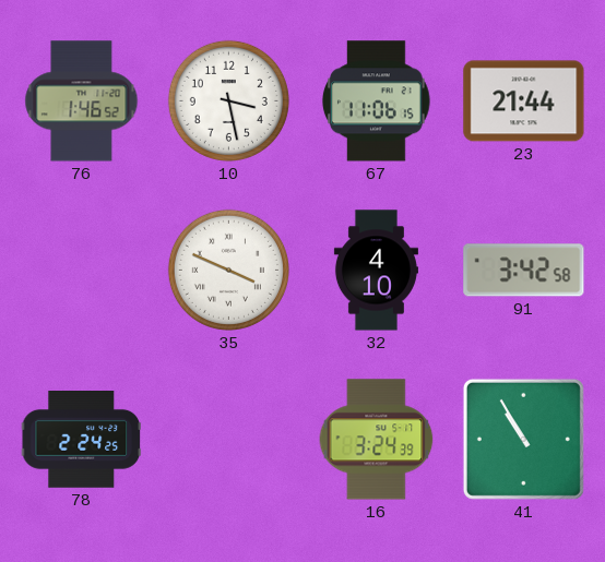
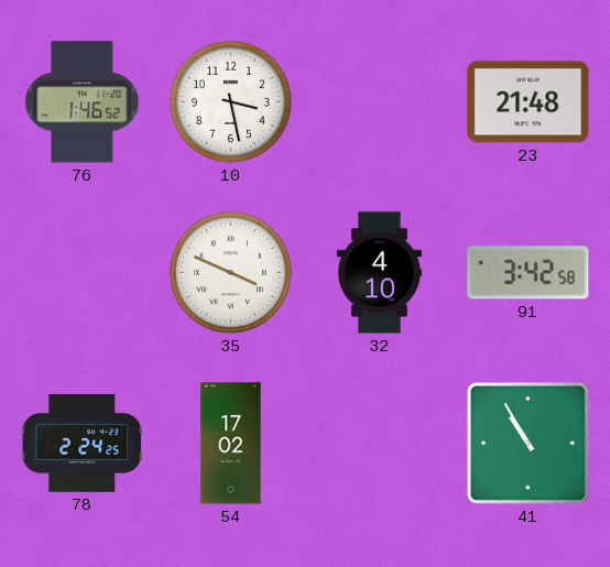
67: 11:06 -> none
23: 21:44 -> 21:48
54: none -> 17:02
16: 3:24 -> none
